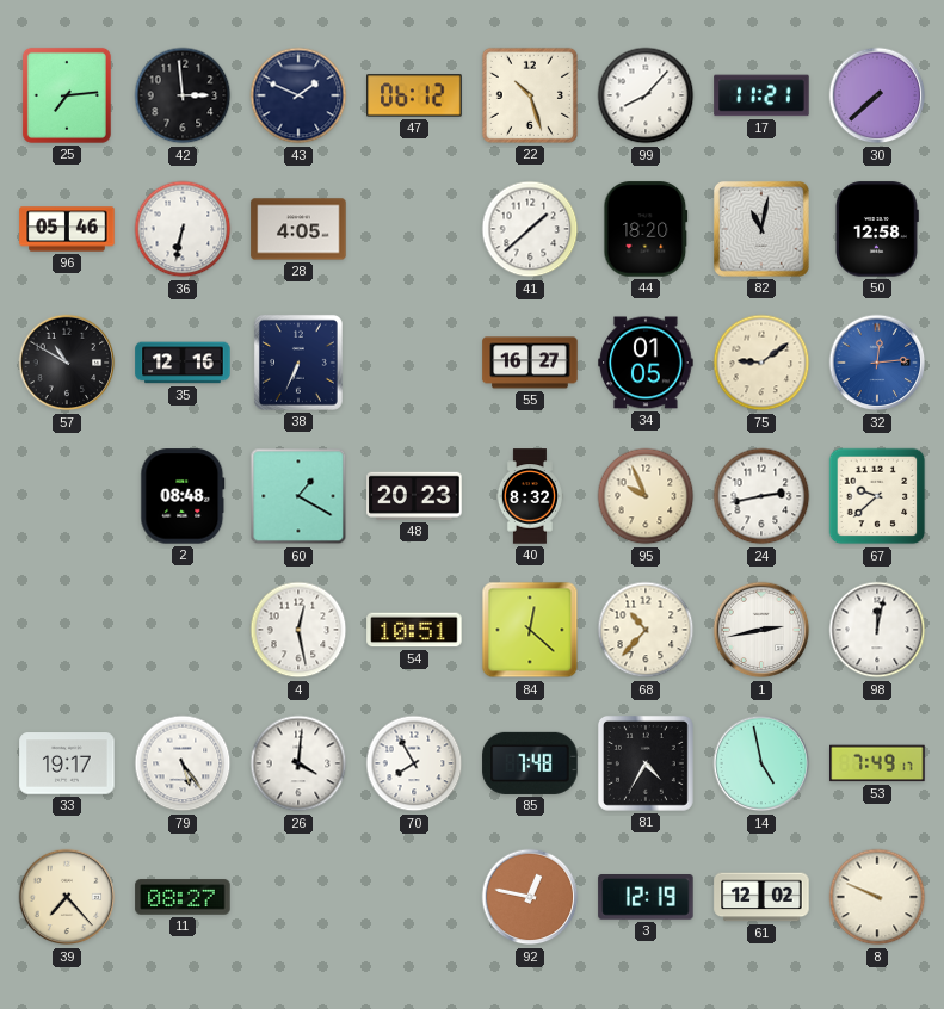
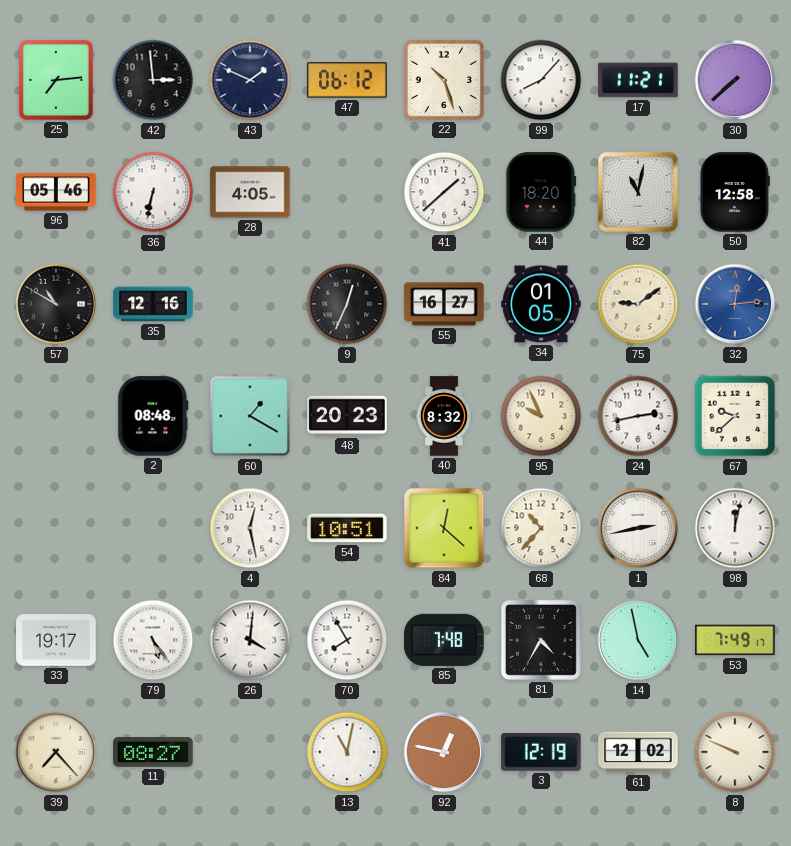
38: 6:34 -> none
9: none -> 12:34
13: none -> 11:02
